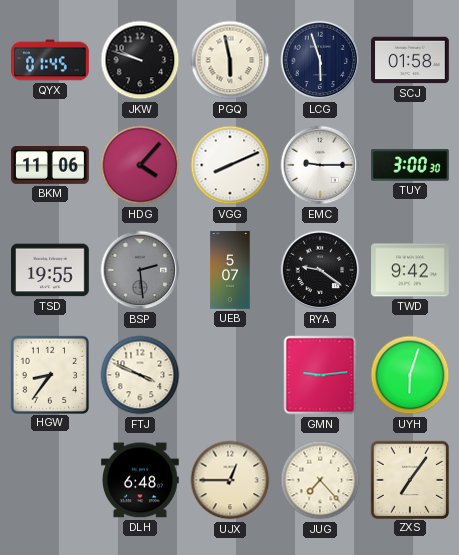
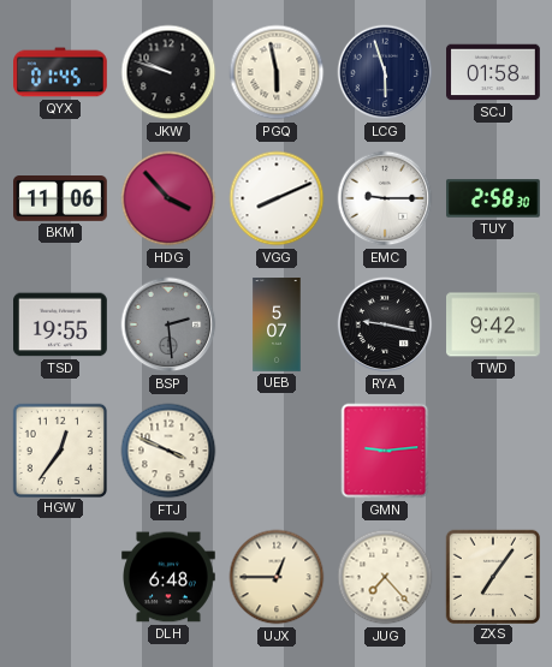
HDG: 4:07 -> 3:53
TUY: 3:00 -> 2:58
RYA: 9:21 -> 9:17
HGW: 8:36 -> 12:36
UYH: 6:03 -> none
